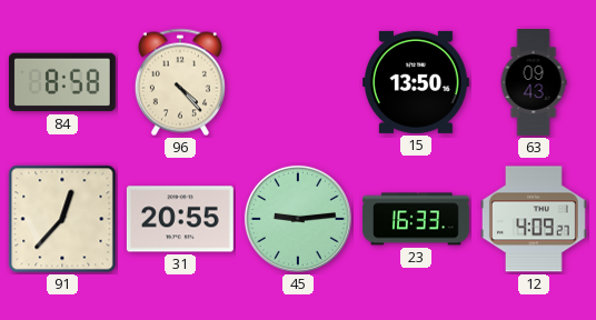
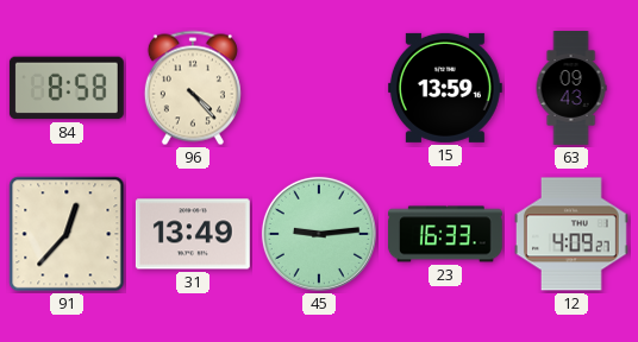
15: 13:50 -> 13:59
31: 20:55 -> 13:49
